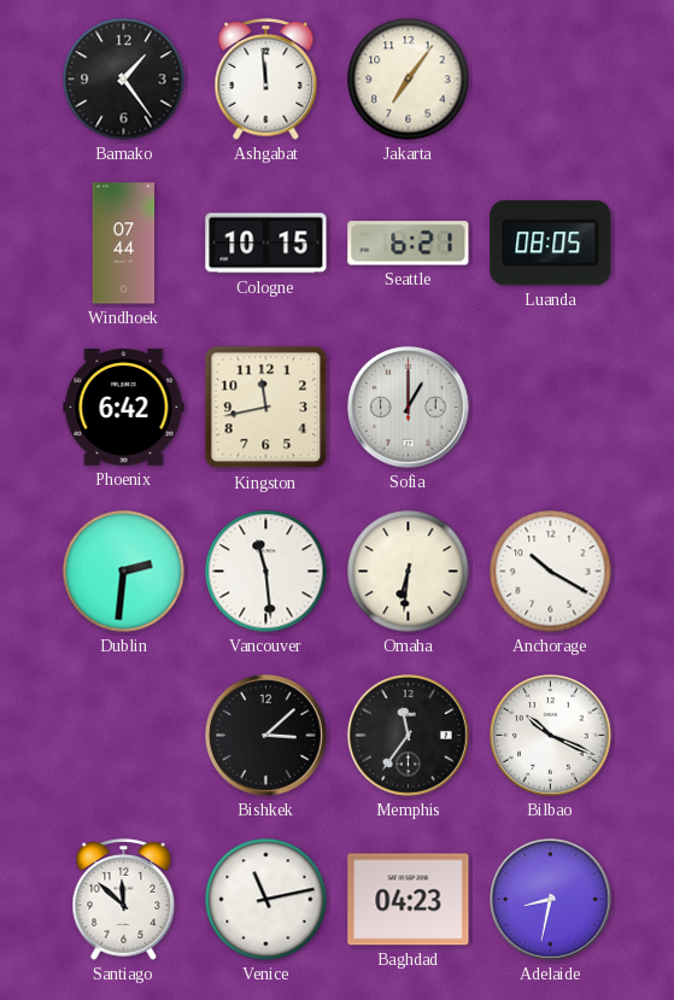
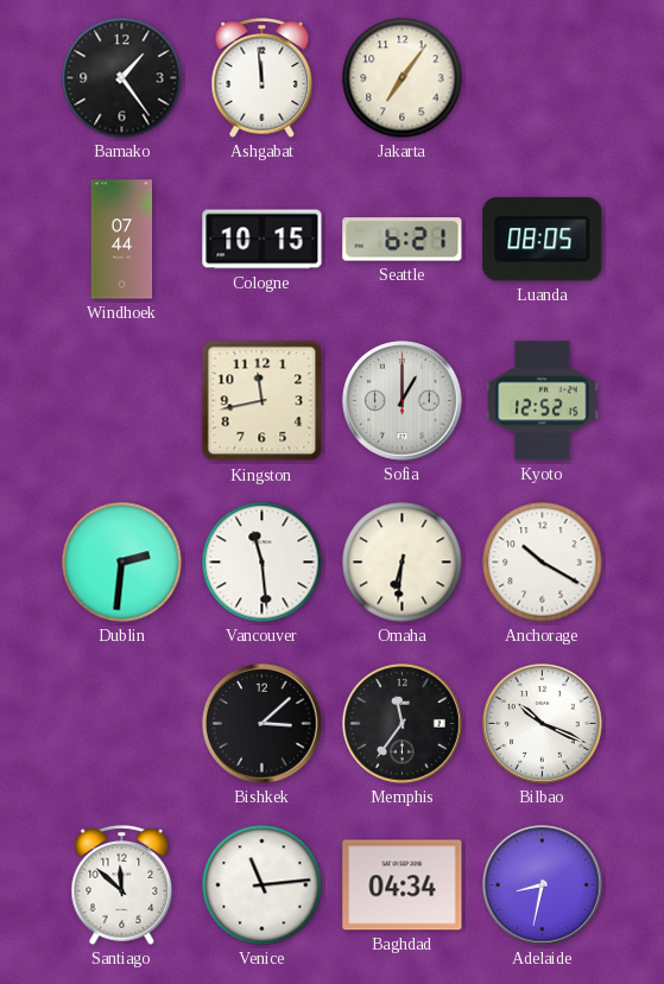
Phoenix: 6:42 -> none
Kyoto: none -> 12:52
Venice: 11:13 -> 11:14
Baghdad: 04:23 -> 04:34
